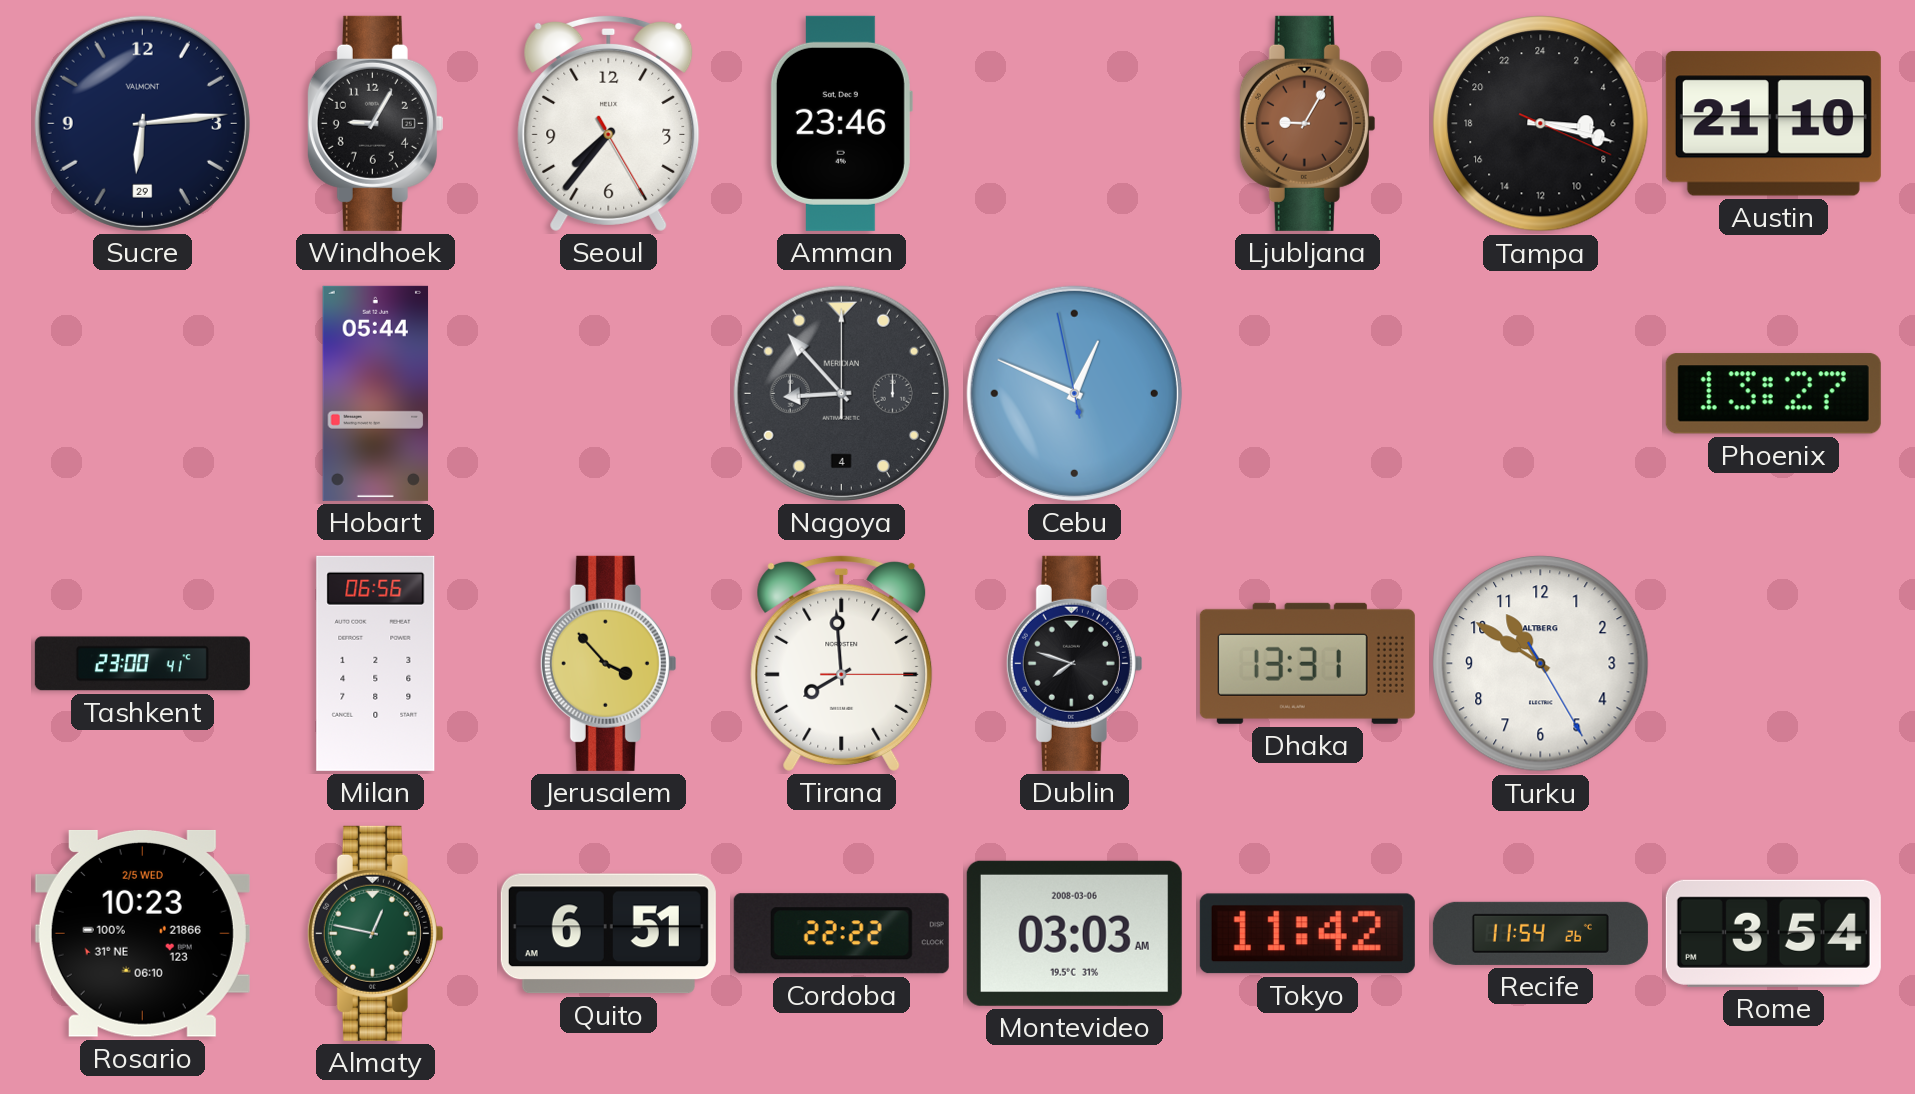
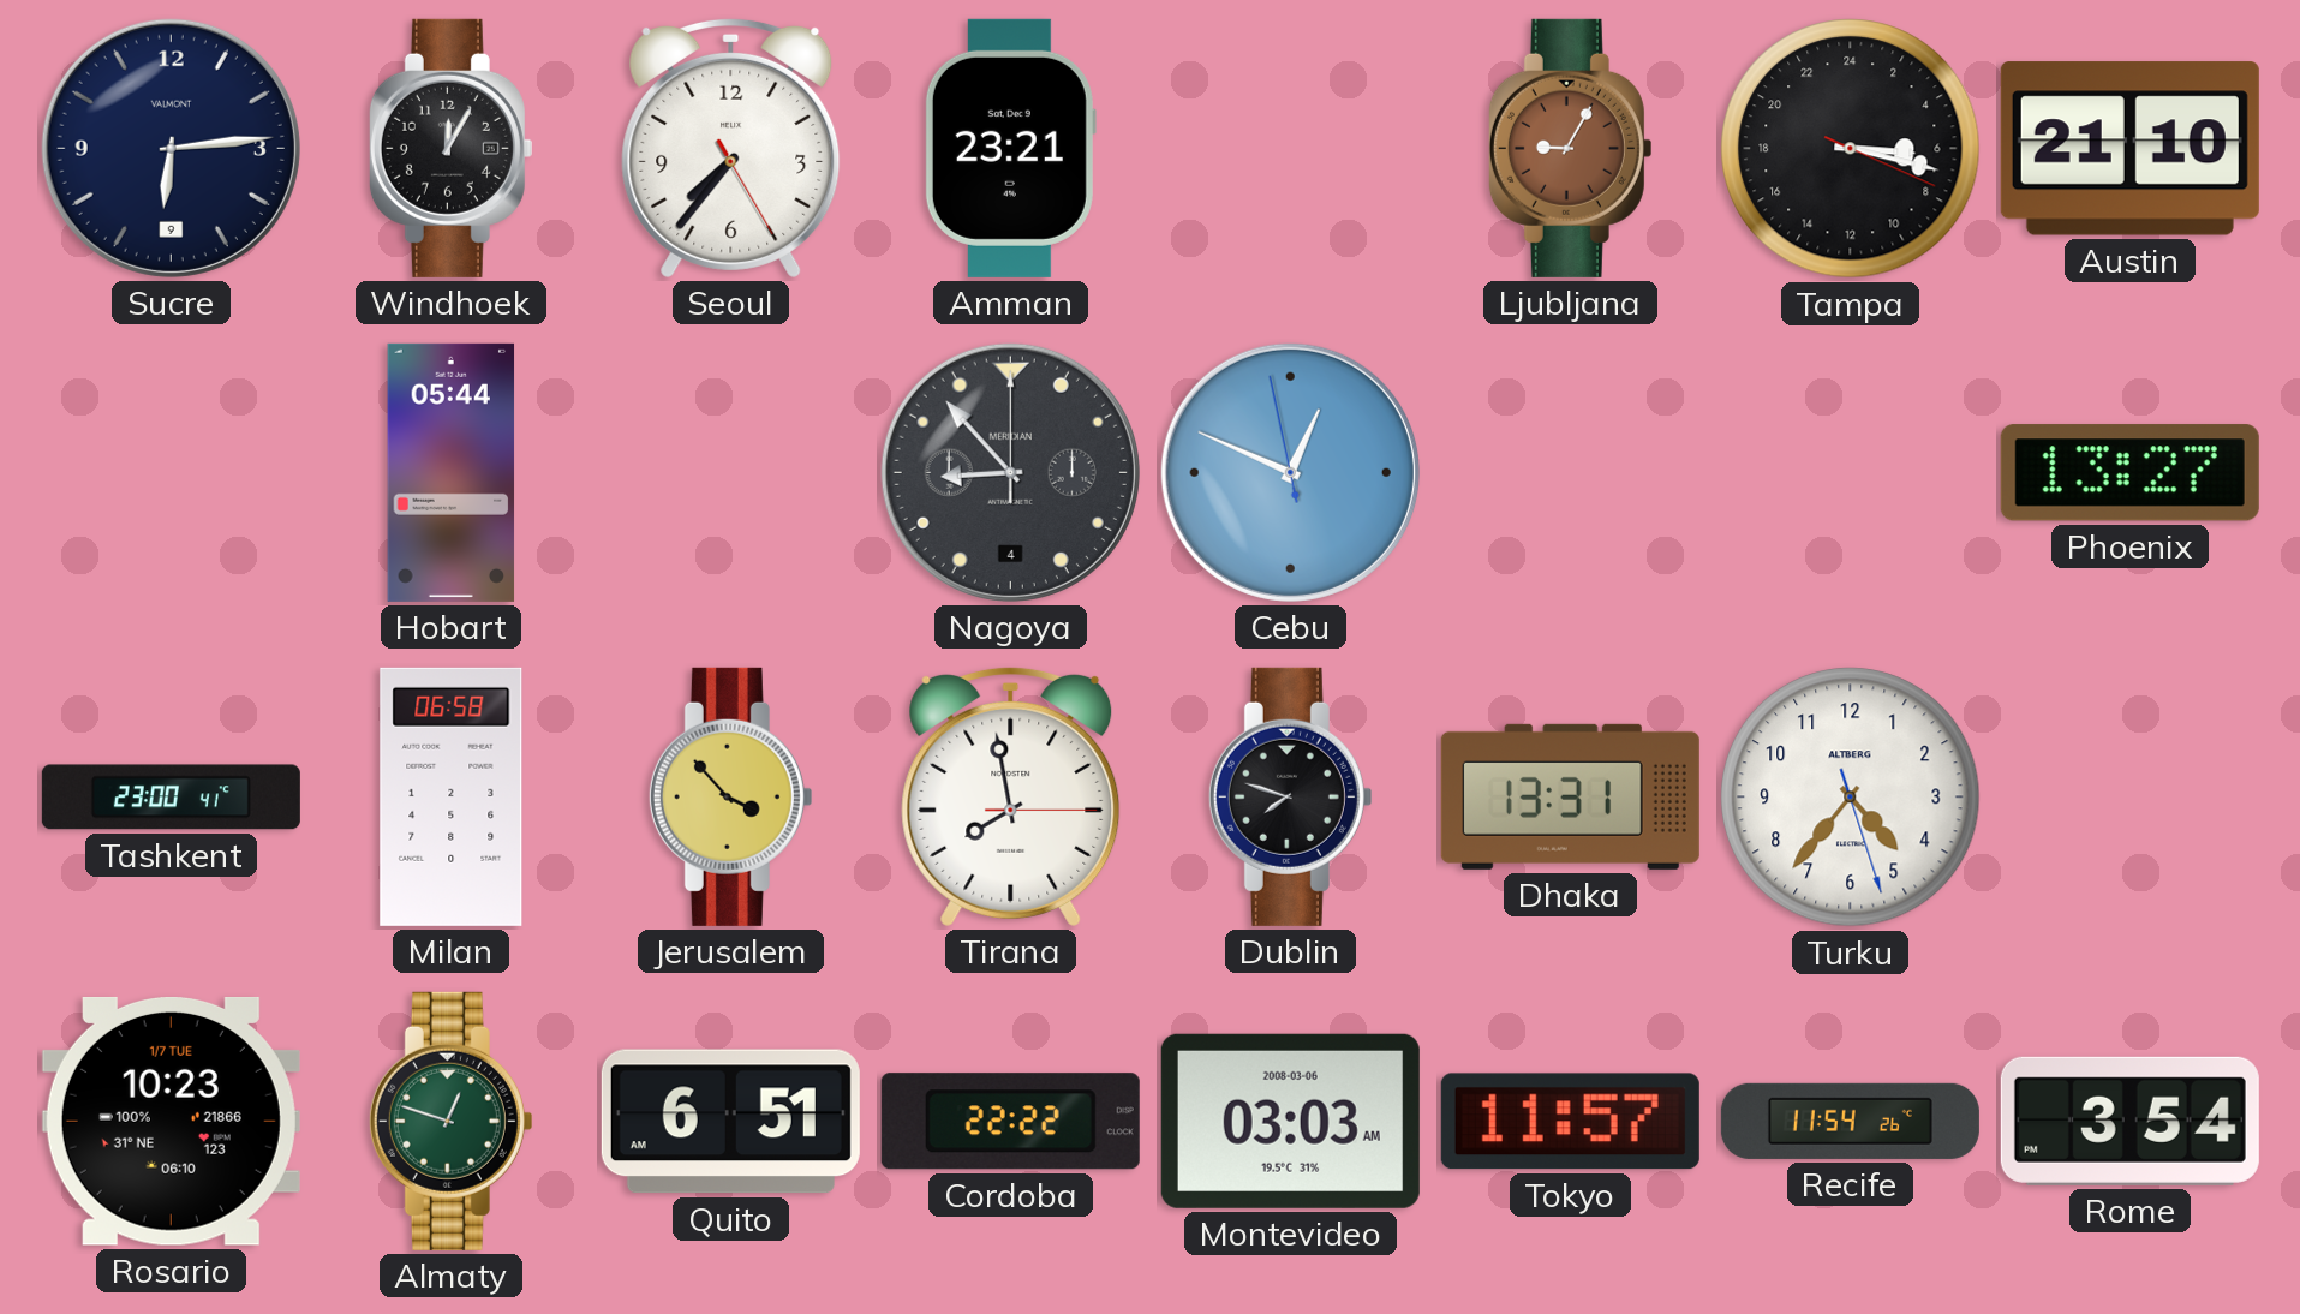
Sucre date: 29 -> 9
Windhoek: 9:05 -> 12:05
Amman: 23:46 -> 23:21
Milan: 06:56 -> 06:58
Tirana: 7:59 -> 7:58
Turku: 10:50 -> 4:36
Rosario date: 2/5 WED -> 1/7 TUE
Almaty: 12:47 -> 12:48
Tokyo: 11:42 -> 11:57
